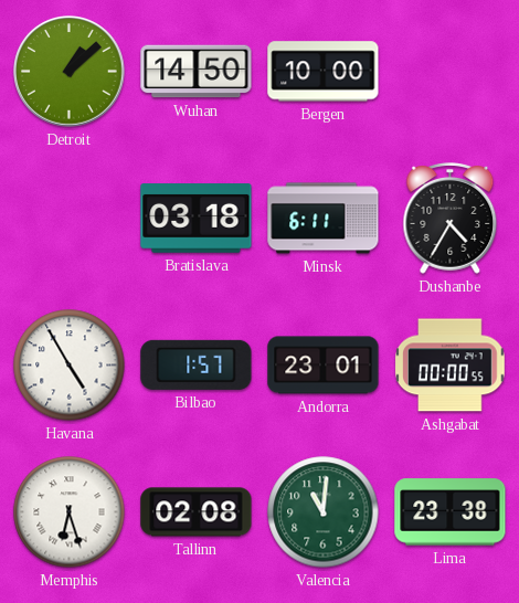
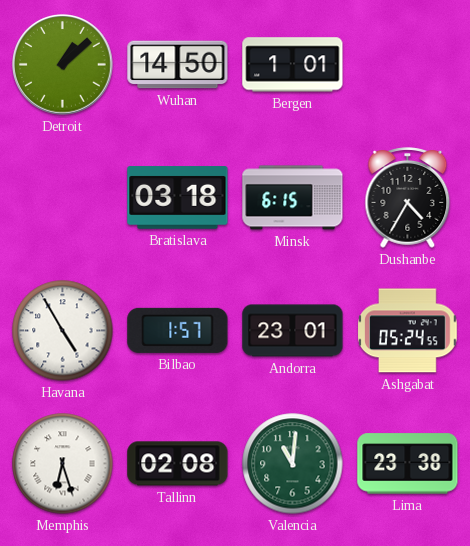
Bergen: 10:00 -> 1:01
Minsk: 6:11 -> 6:15
Ashgabat: 00:00 -> 05:24
